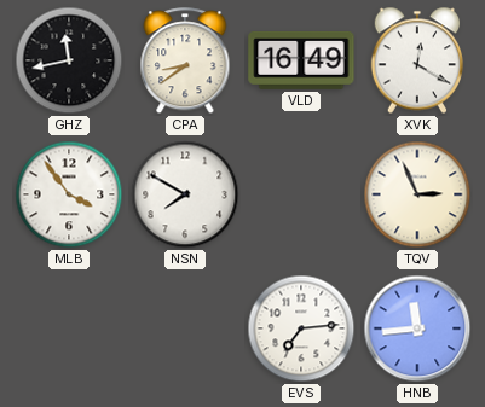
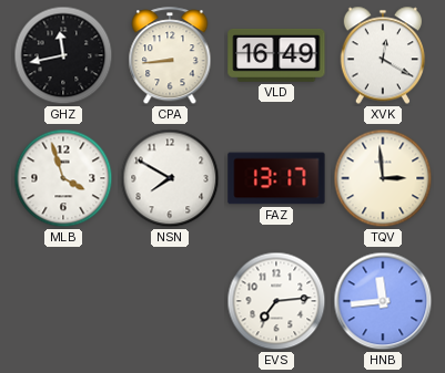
CPA: 8:39 -> 8:44
MLB: 3:54 -> 3:57
FAZ: none -> 13:17
TQV: 2:56 -> 2:59
